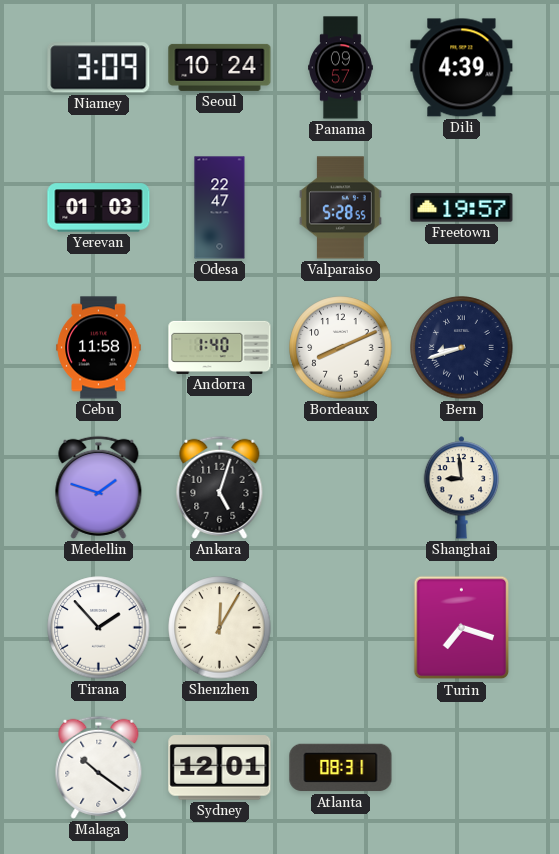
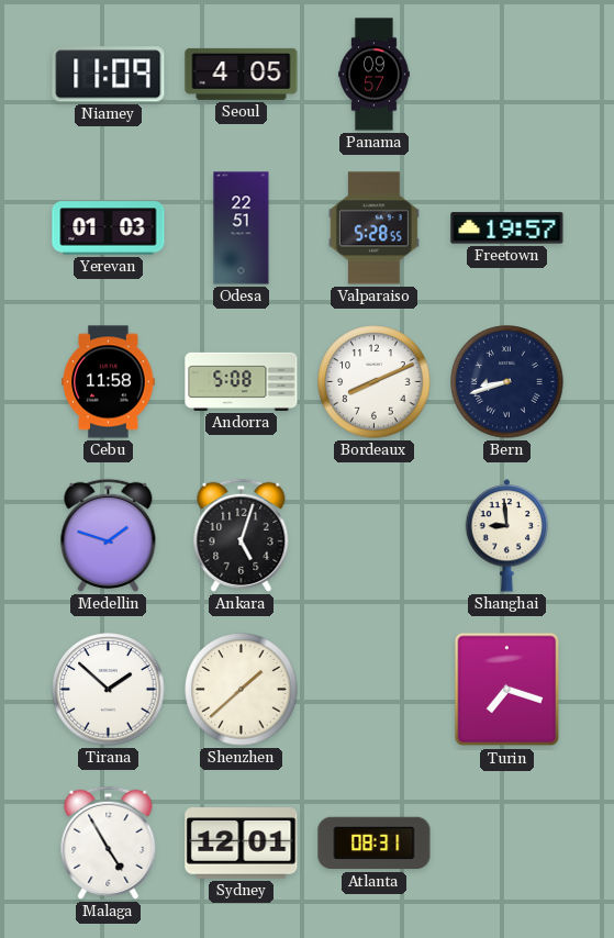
Niamey: 3:09 -> 11:09
Seoul: 10:24 -> 4:05
Dili: 4:39 -> none
Odesa: 22:47 -> 22:51
Andorra: 1:40 -> 5:08
Tirana: 1:53 -> 1:52
Shenzhen: 12:05 -> 1:38
Malaga: 10:21 -> 4:55
